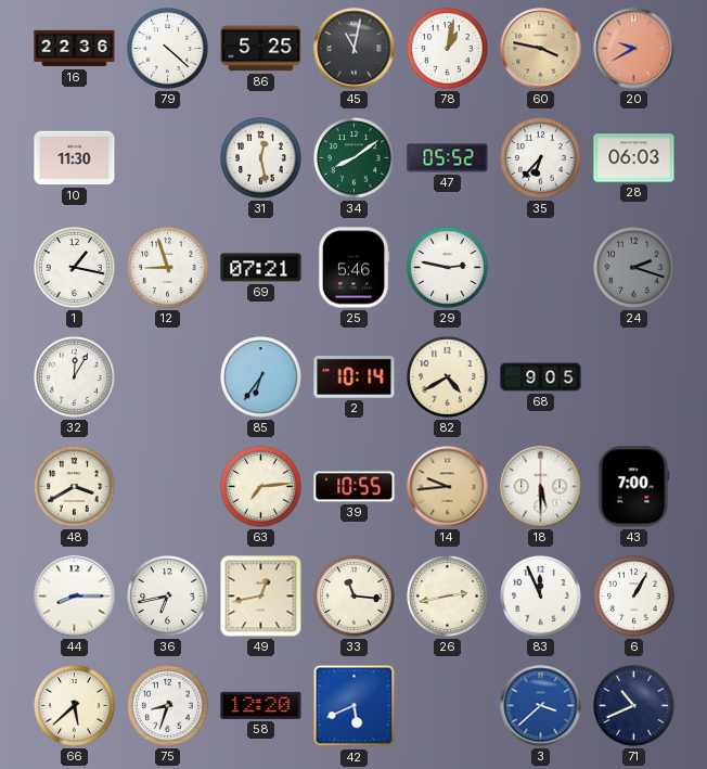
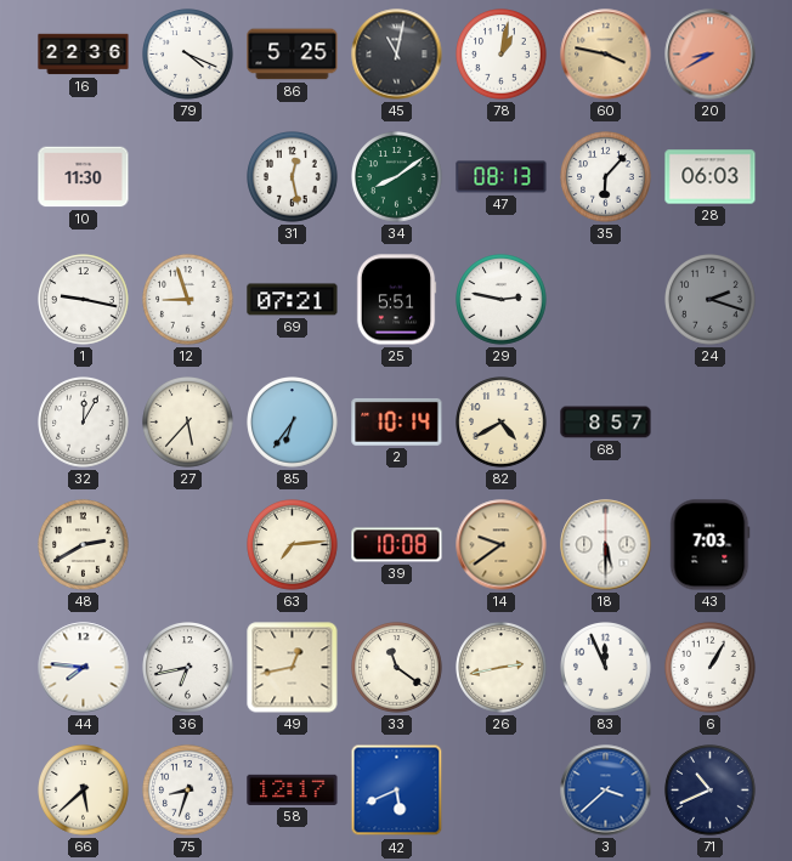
79: 4:22 -> 4:19
20: 9:40 -> 8:40
47: 05:52 -> 08:13
35: 6:37 -> 6:07
1: 1:17 -> 9:17
25: 5:46 -> 5:51
27: none -> 5:37
68: 9:05 -> 8:57
48: 3:40 -> 2:40
39: 10:55 -> 10:08
14: 9:44 -> 9:39
43: 7:00 -> 7:03
44: 8:15 -> 7:46
33: 11:16 -> 11:21
58: 12:20 -> 12:17
